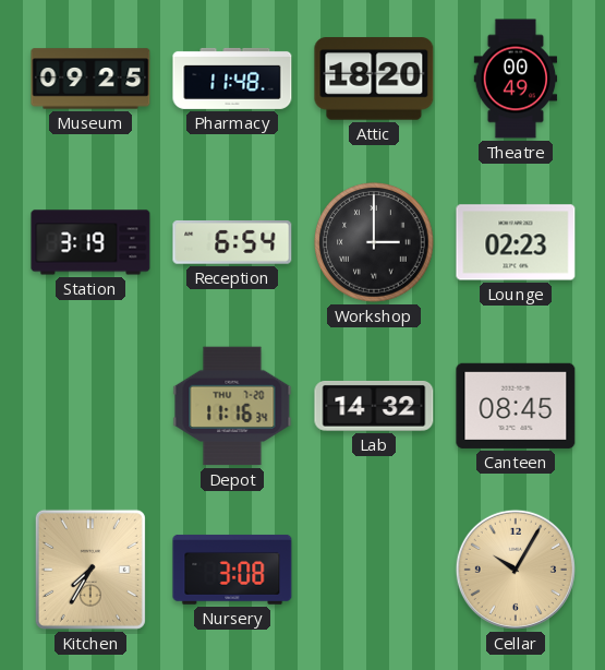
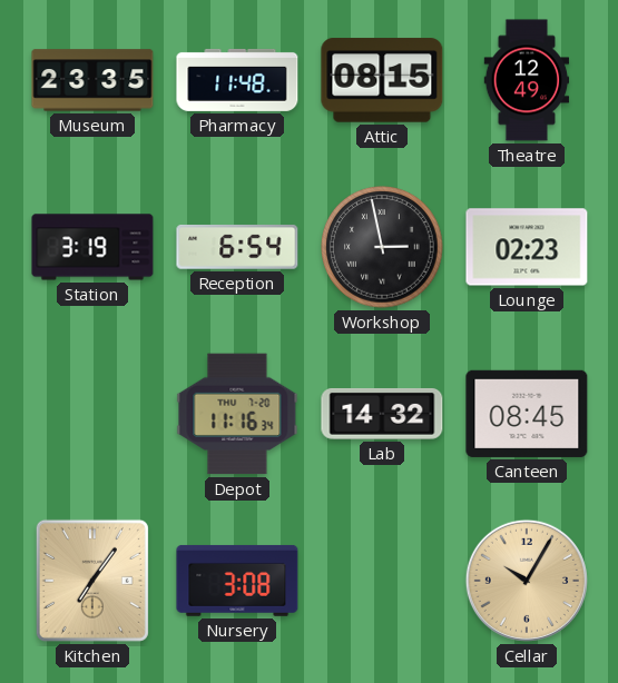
Museum: 09:25 -> 23:35
Attic: 18:20 -> 08:15
Theatre: 00:49 -> 12:49
Workshop: 3:00 -> 2:58
Kitchen: 7:35 -> 7:06
